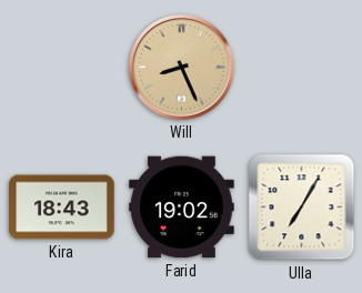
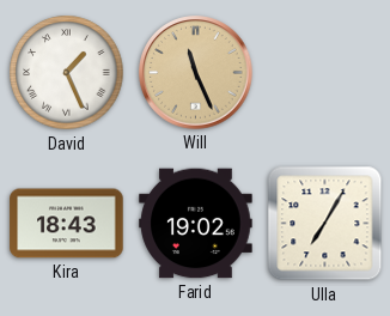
David: none -> 1:26
Will: 8:26 -> 11:26
